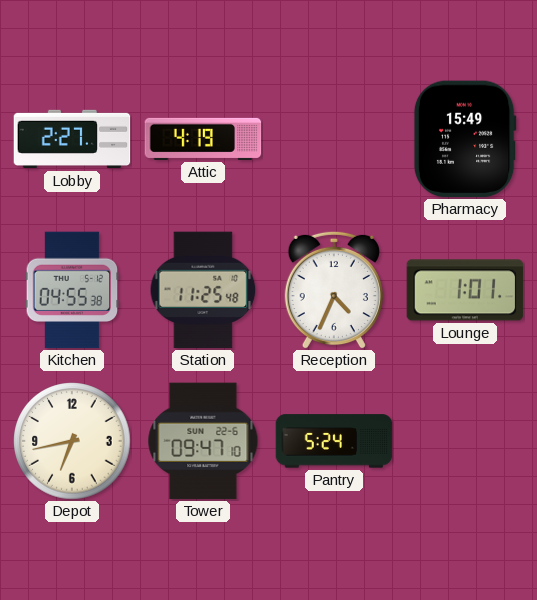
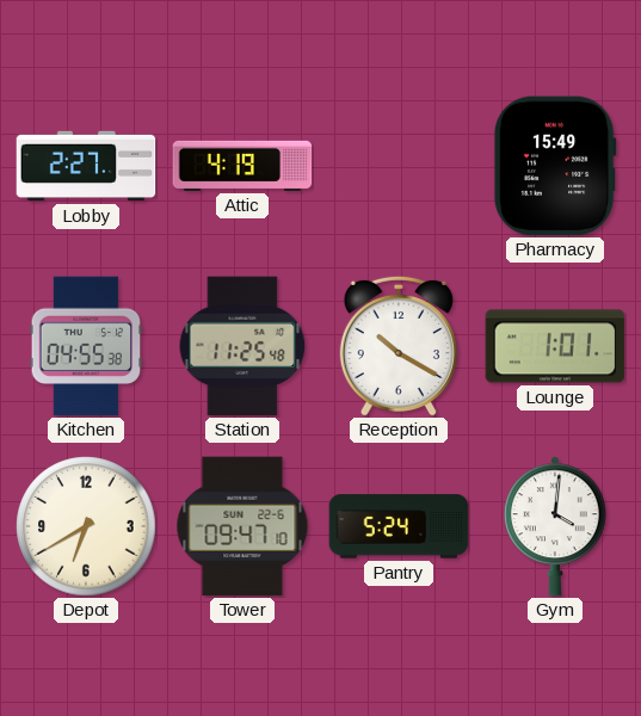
Reception: 4:34 -> 10:20
Depot: 6:43 -> 6:40
Gym: none -> 4:01
